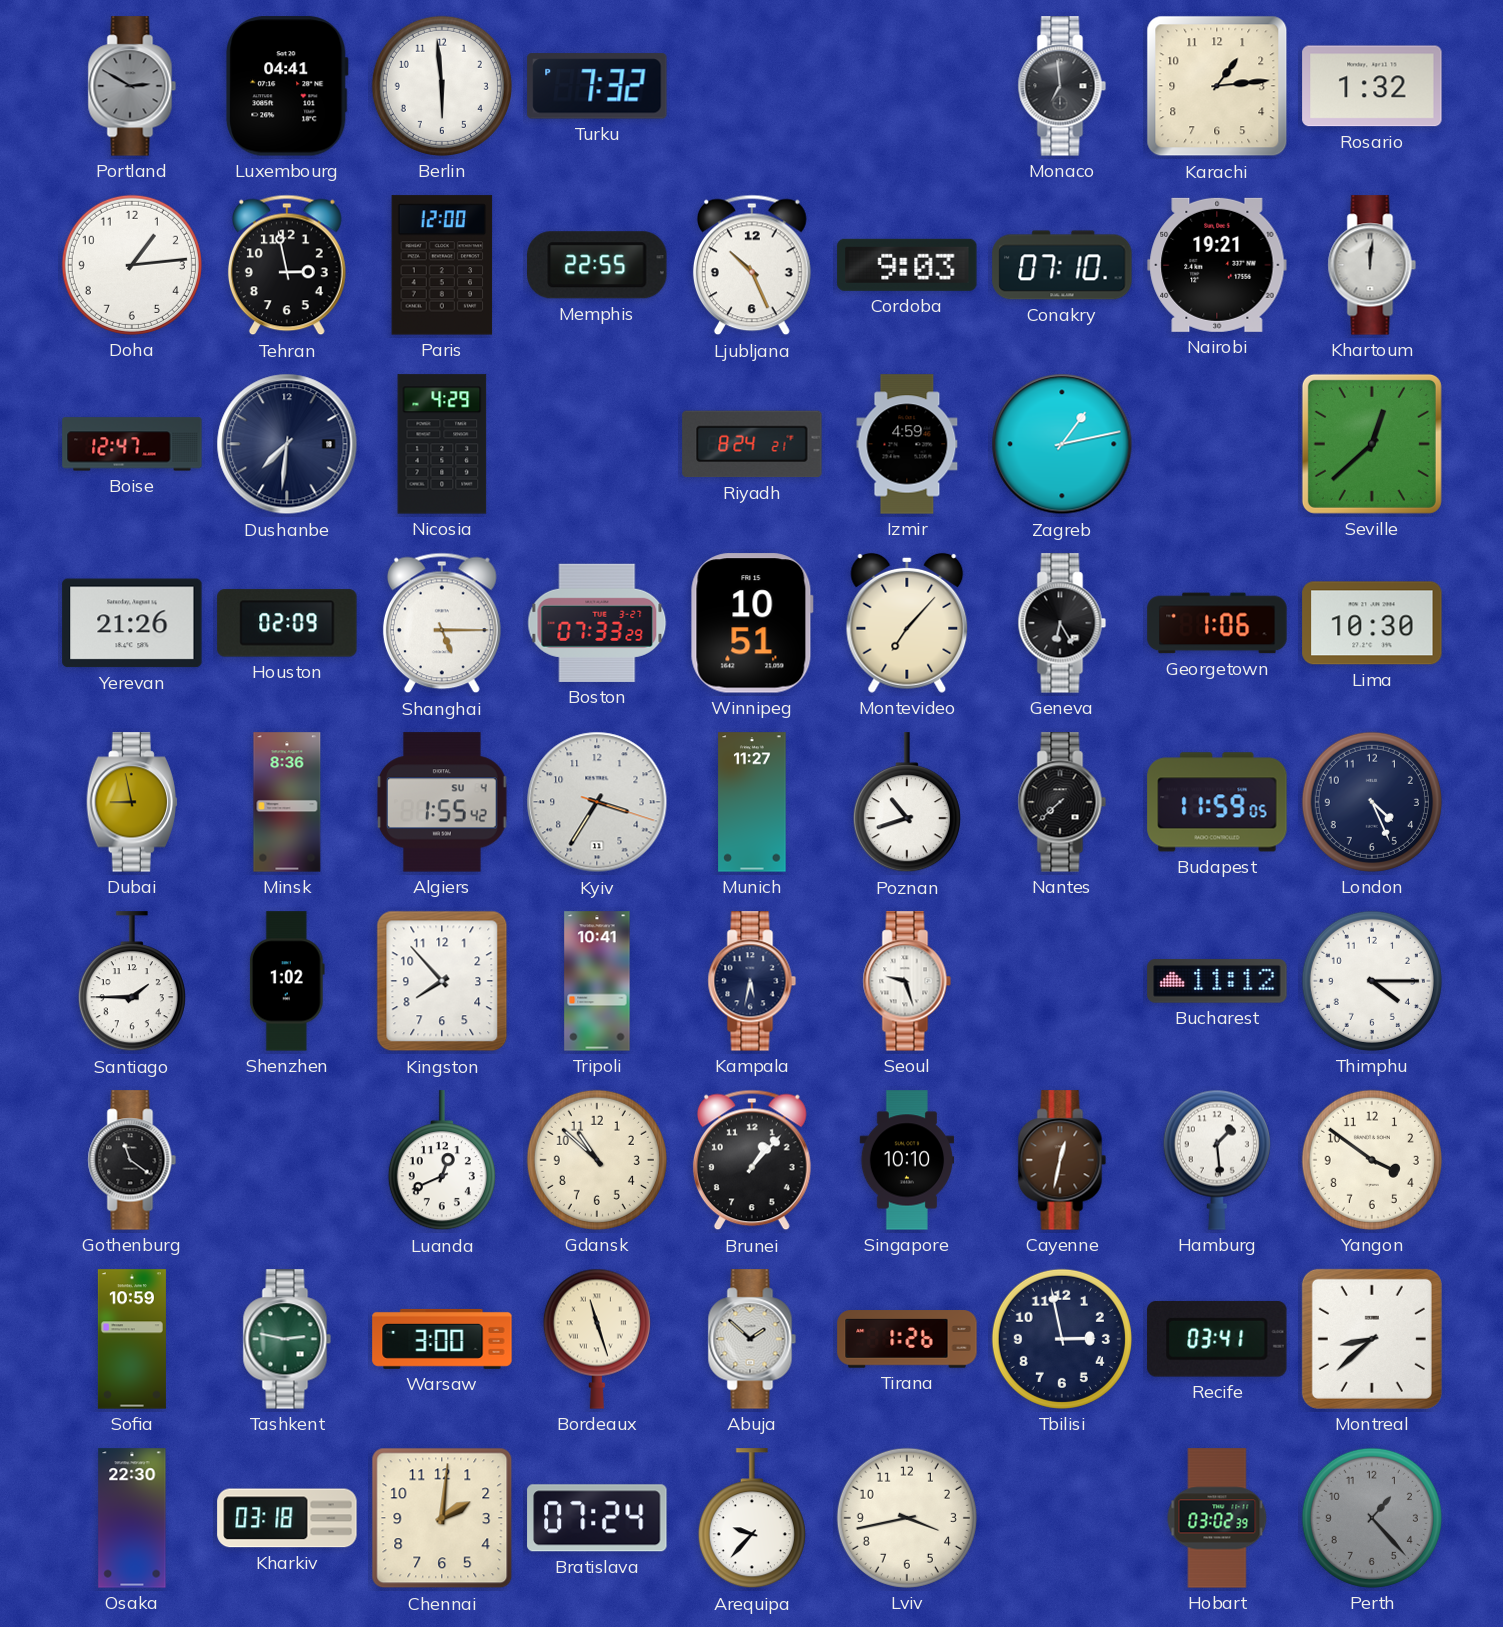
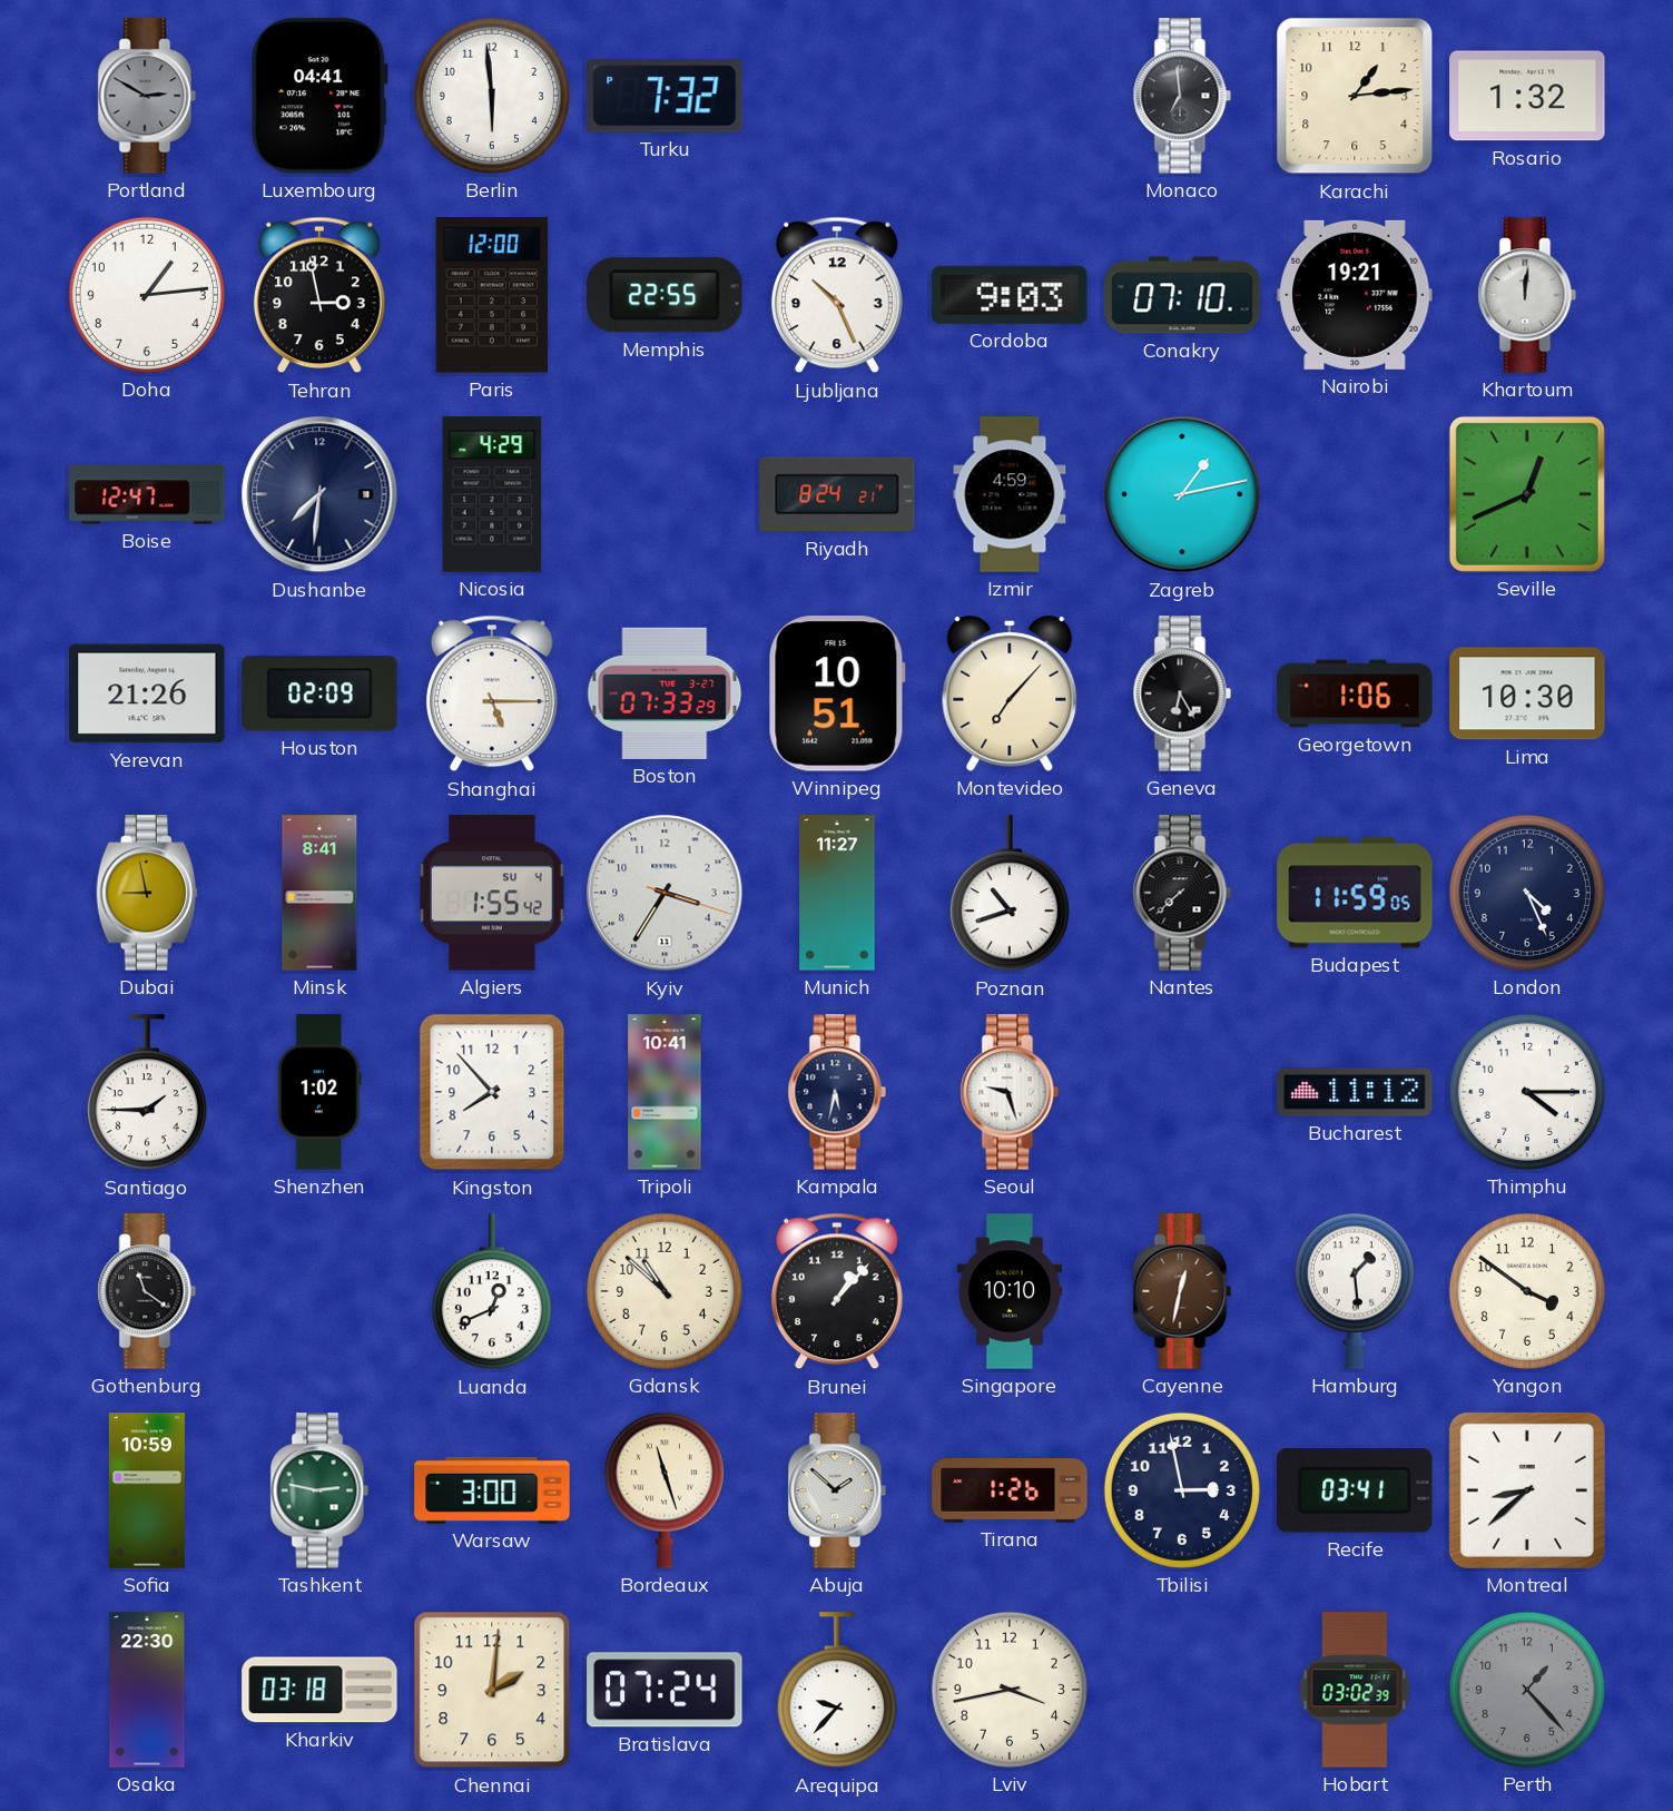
Seville: 12:38 -> 12:41
Minsk: 8:36 -> 8:41
